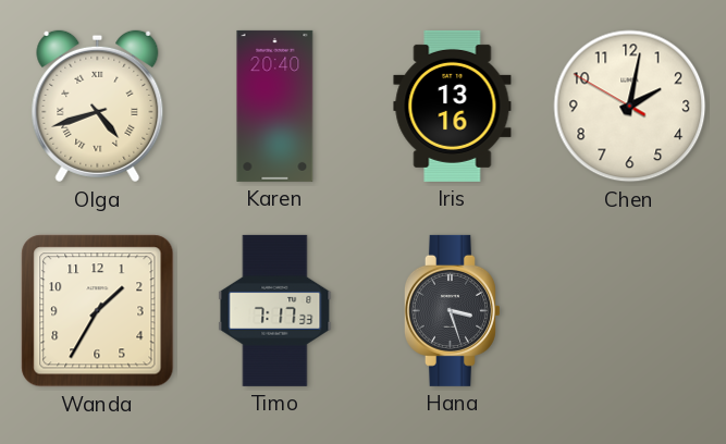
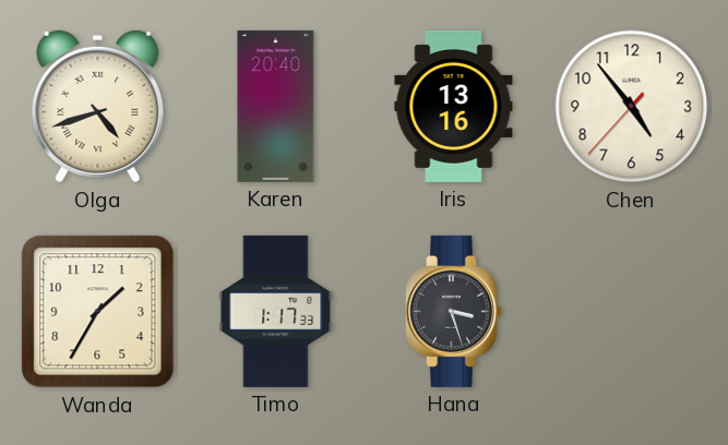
Chen: 2:01 -> 4:53
Timo: 7:17 -> 1:17
